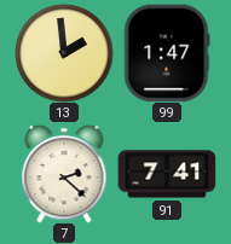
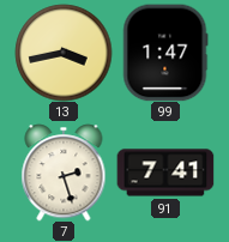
13: 1:59 -> 3:43
7: 2:22 -> 2:27
